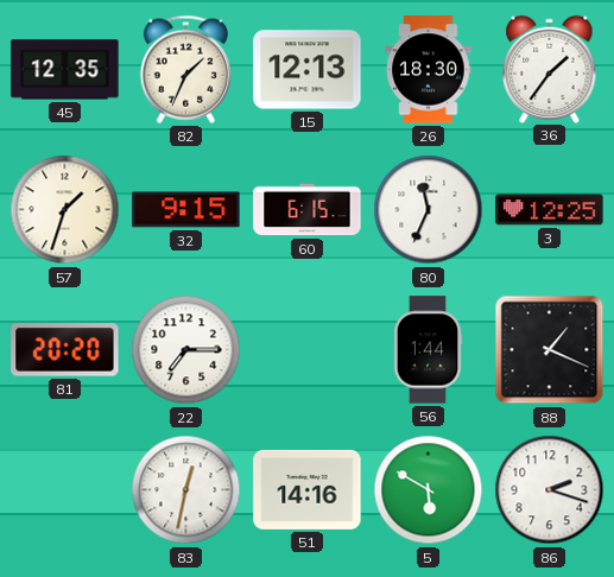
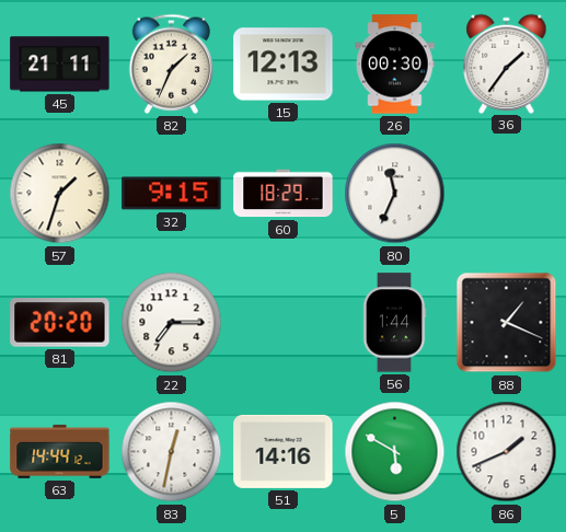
45: 12:35 -> 21:11
26: 18:30 -> 00:30
60: 6:15 -> 18:29
3: 12:25 -> none
63: none -> 14:44
86: 2:18 -> 1:41
